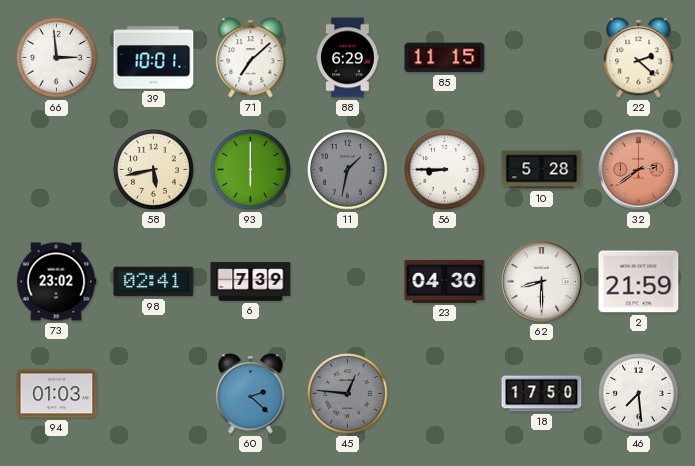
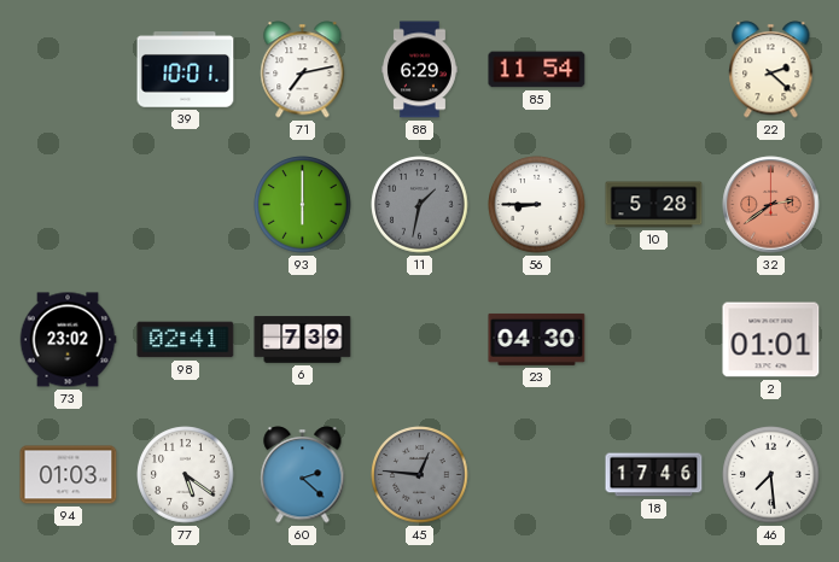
66: 2:59 -> none
71: 7:08 -> 7:13
85: 11:15 -> 11:54
58: 5:43 -> none
62: 8:30 -> none
2: 21:59 -> 01:01
77: none -> 5:21
18: 17:50 -> 17:46
